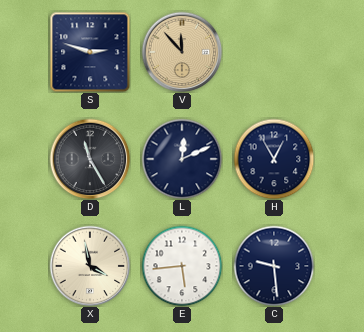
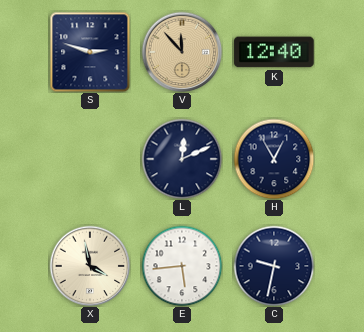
K: none -> 12:40
D: 11:25 -> none
C: 9:29 -> 9:32
